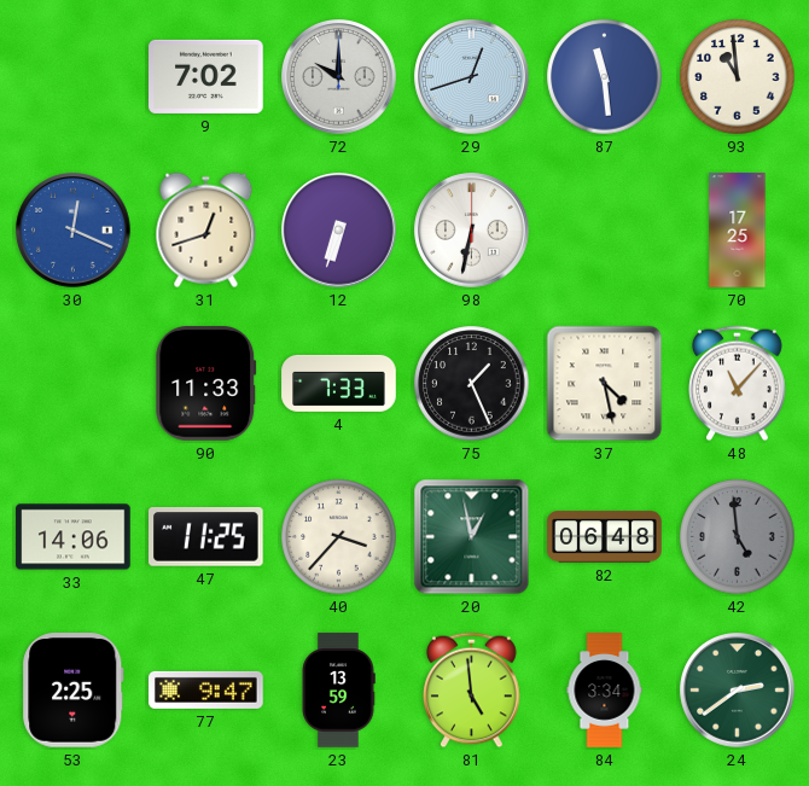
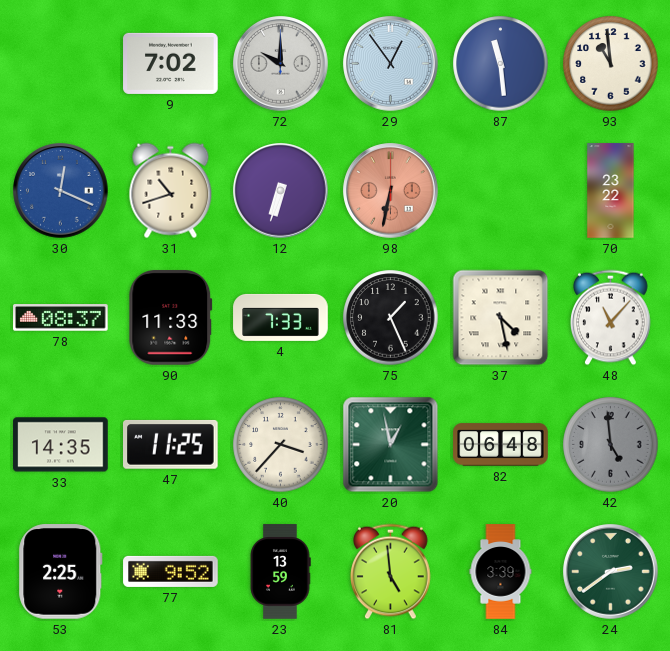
29: 12:42 -> 12:54
31: 12:42 -> 10:42
98 dial: white -> salmon
70: 17:25 -> 23:22
78: none -> 08:37
33: 14:06 -> 14:35
77: 9:47 -> 9:52
84: 3:34 -> 3:39
